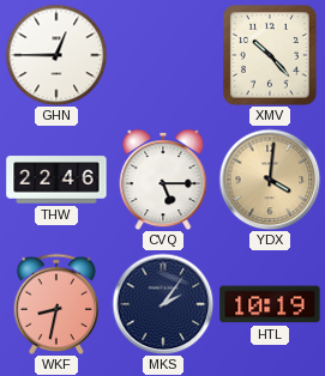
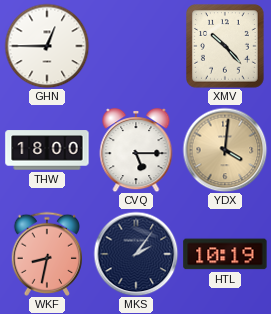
THW: 22:46 -> 18:00
